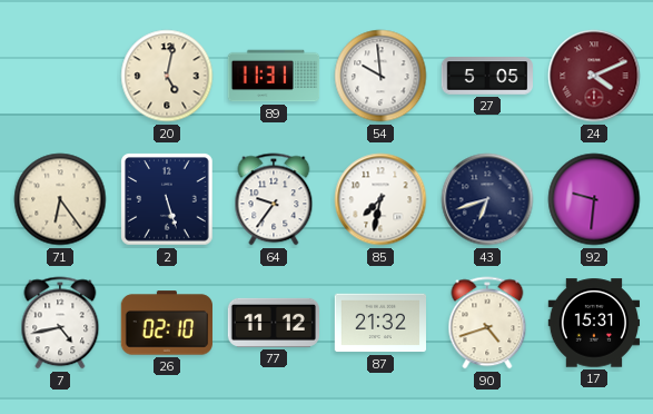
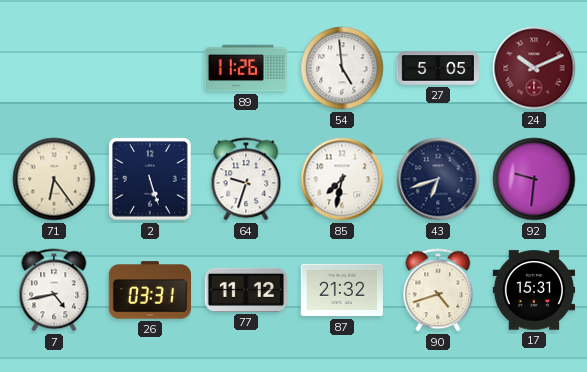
20: 5:02 -> none
89: 11:31 -> 11:26
54: 9:59 -> 4:59
24: 4:11 -> 10:11
64: 9:36 -> 9:33
26: 02:10 -> 03:31
